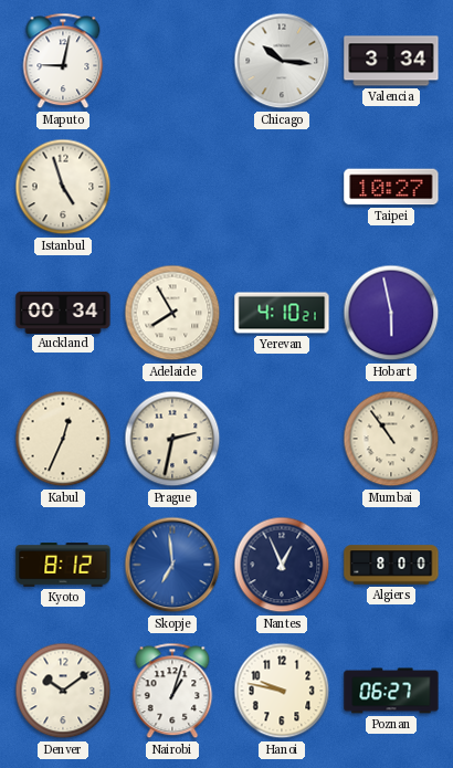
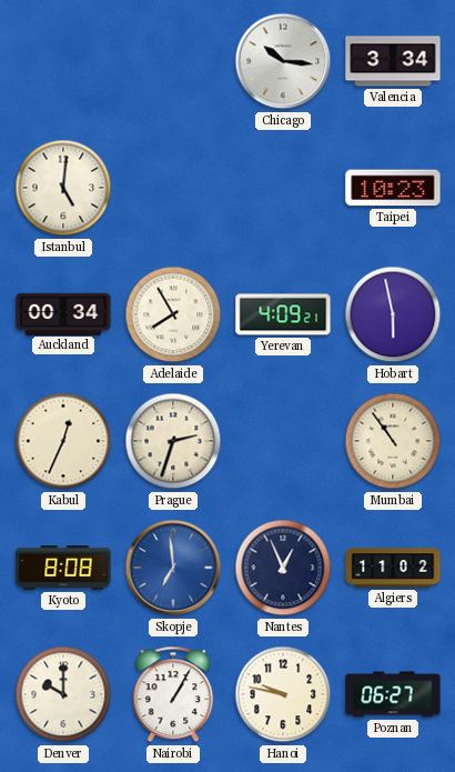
Maputo: 9:02 -> none
Istanbul: 4:57 -> 5:01
Taipei: 10:27 -> 10:23
Yerevan: 4:10 -> 4:09
Prague: 2:32 -> 2:33
Kyoto: 8:12 -> 8:08
Algiers: 8:00 -> 11:02
Denver: 10:09 -> 10:00
Nairobi: 1:03 -> 1:05
